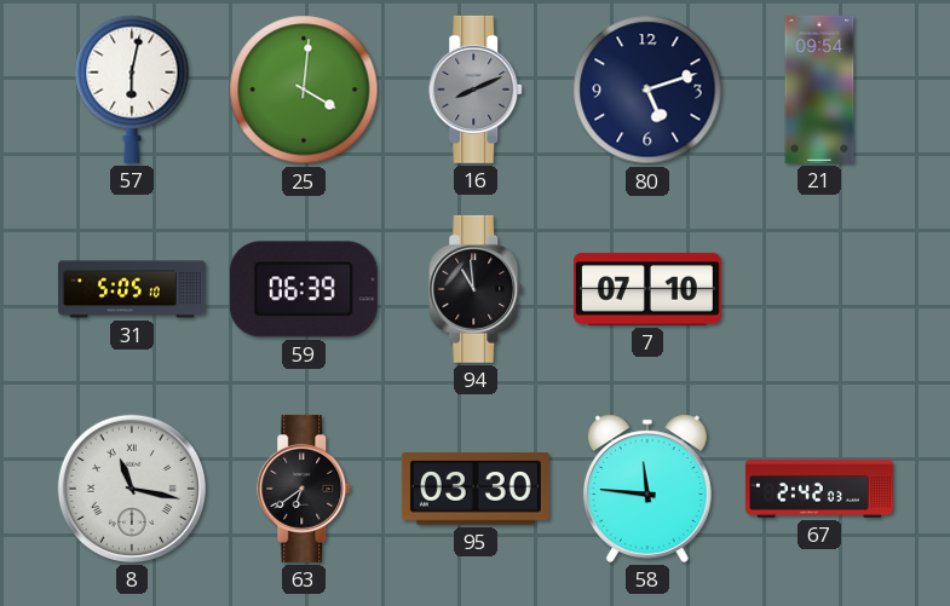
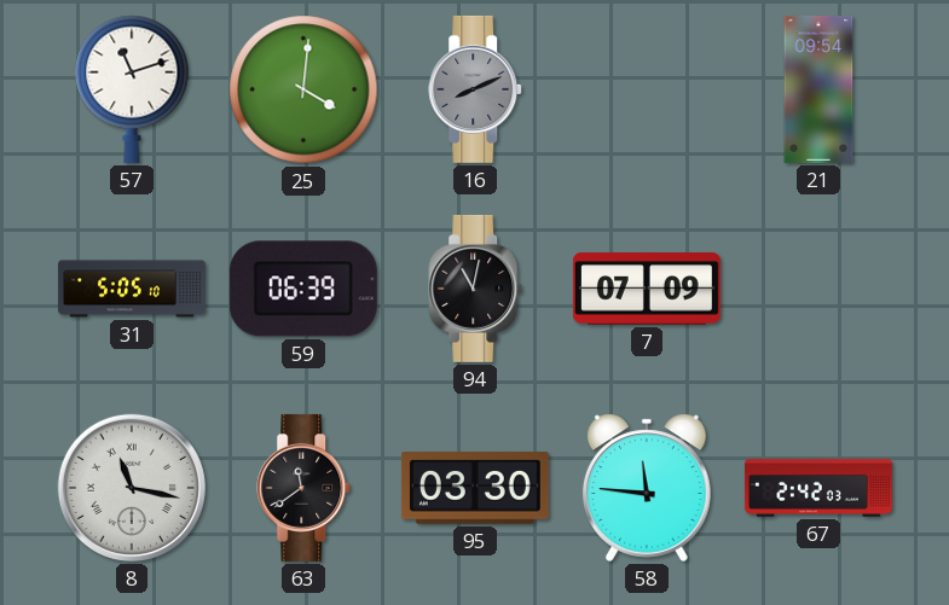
57: 6:02 -> 11:12
80: 5:12 -> none
94: 10:59 -> 11:02
7: 07:10 -> 07:09
63: 6:39 -> 11:39
